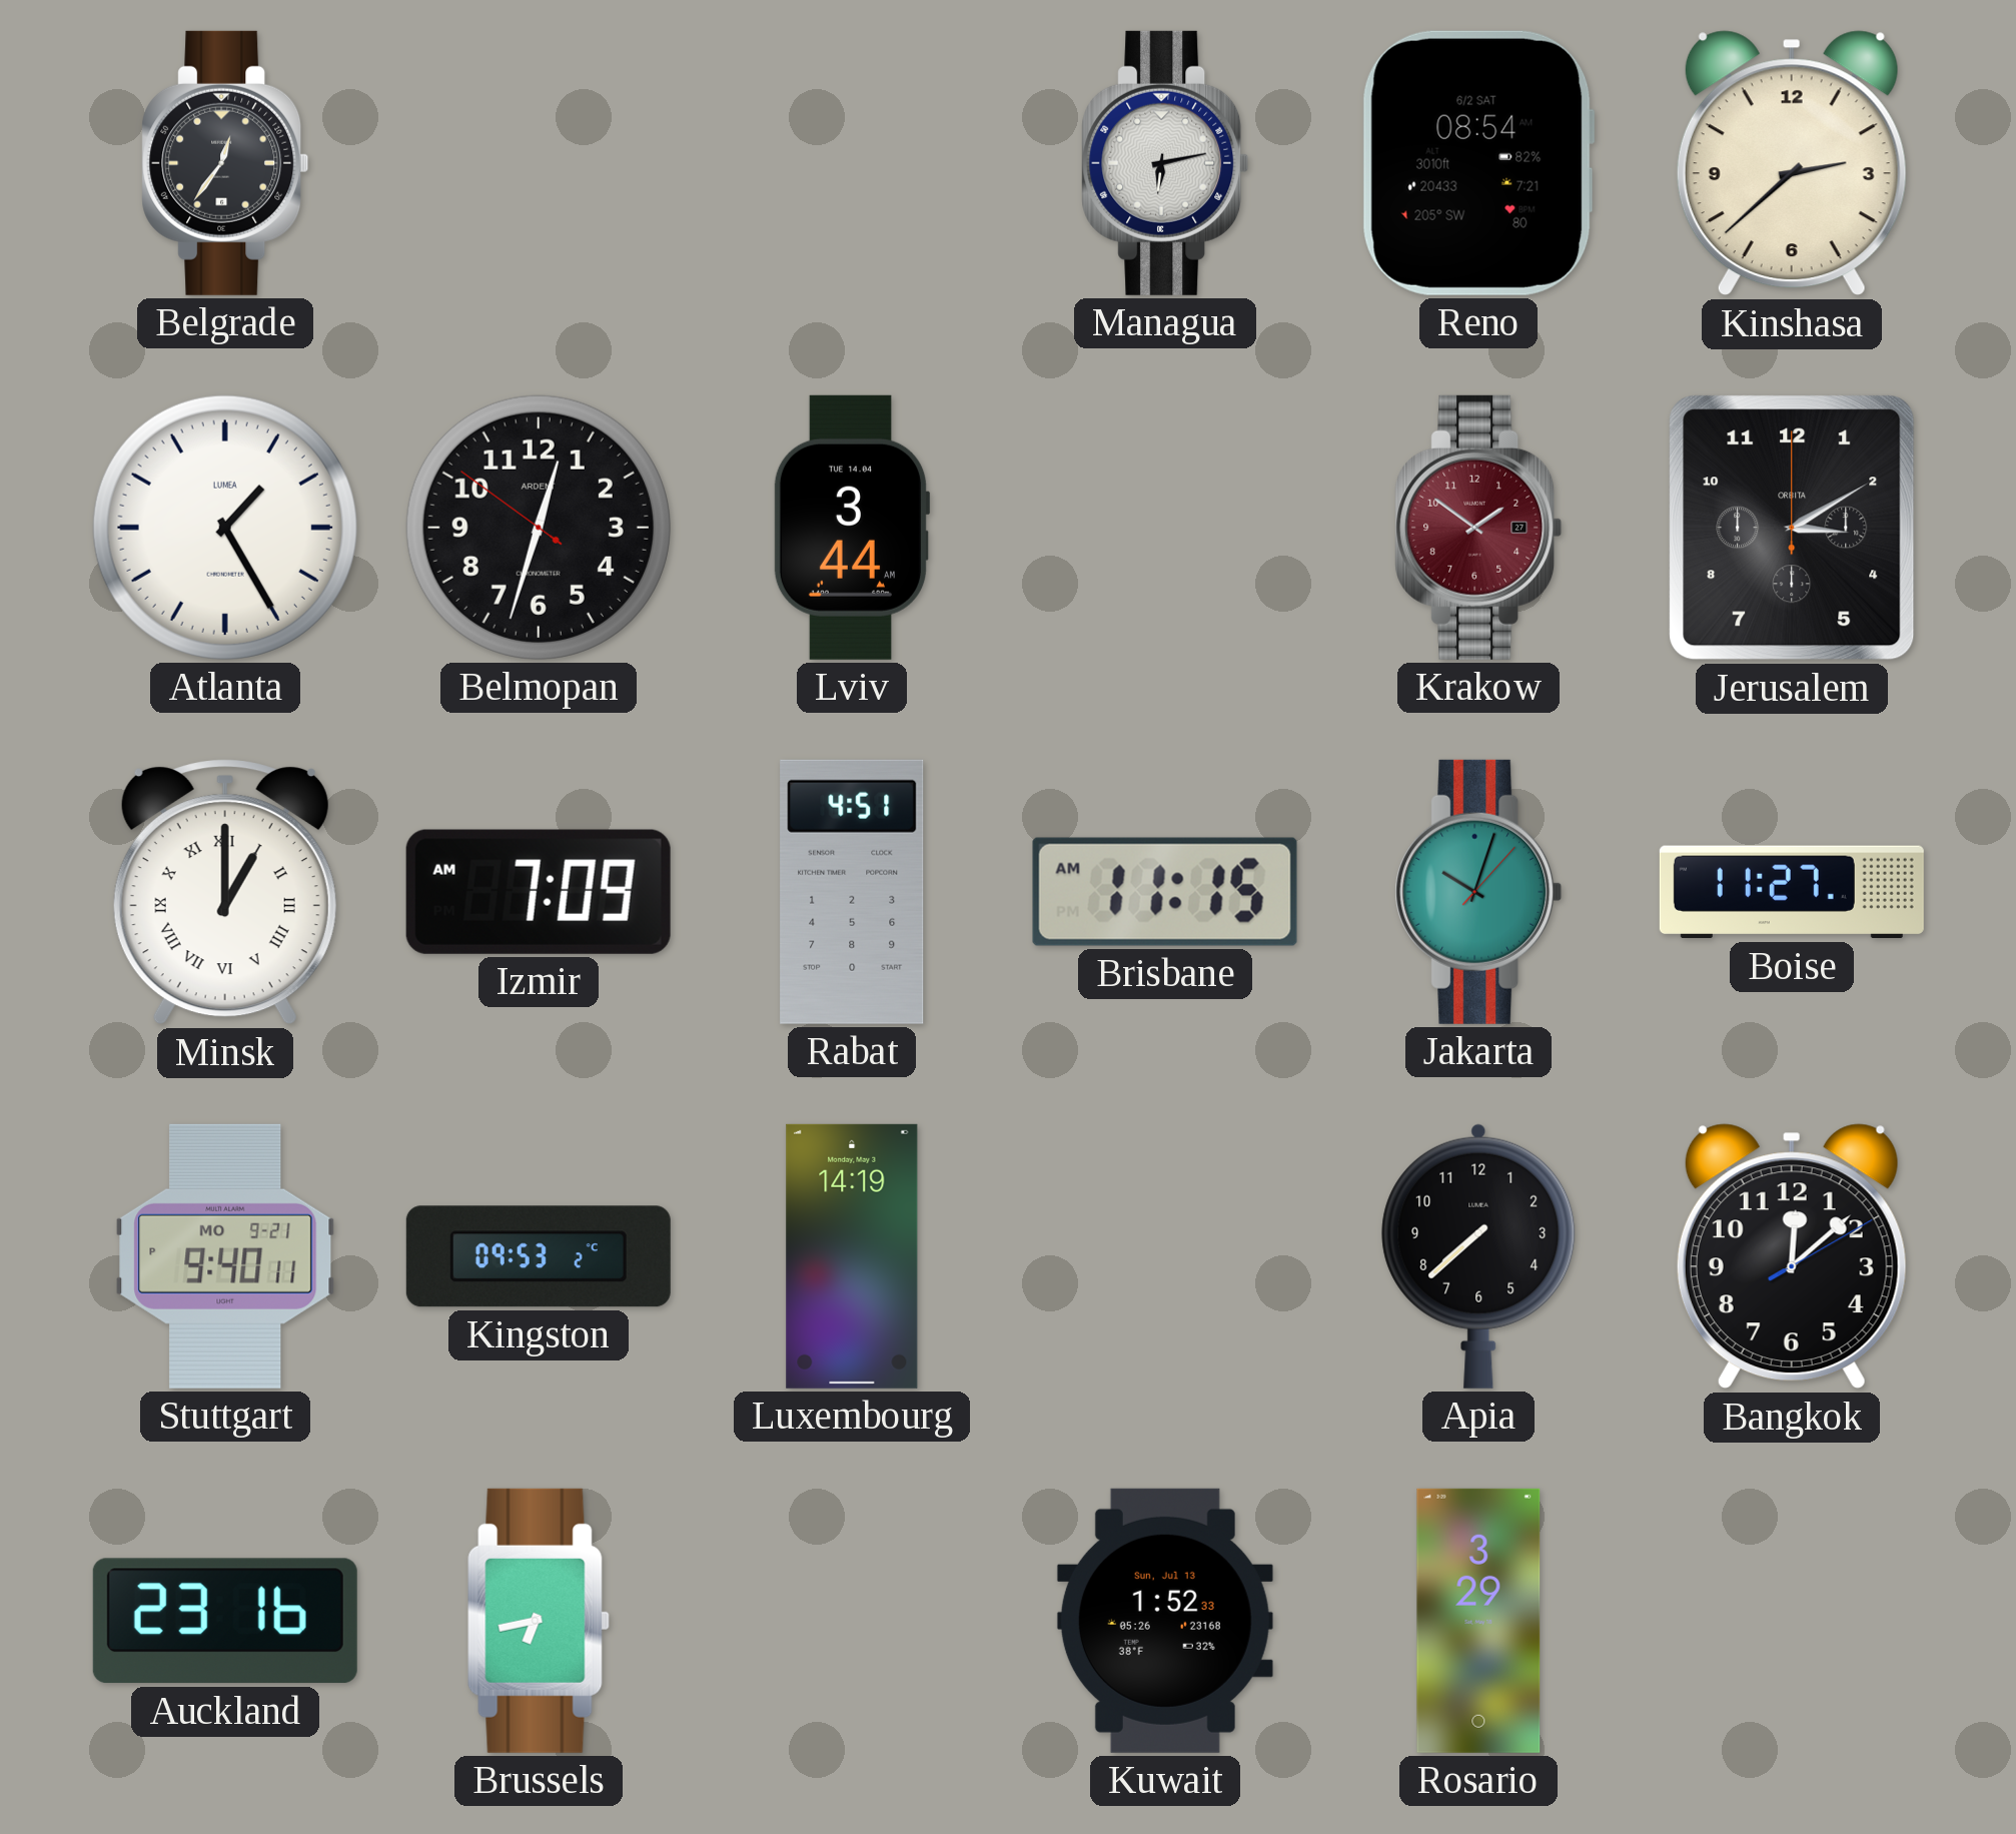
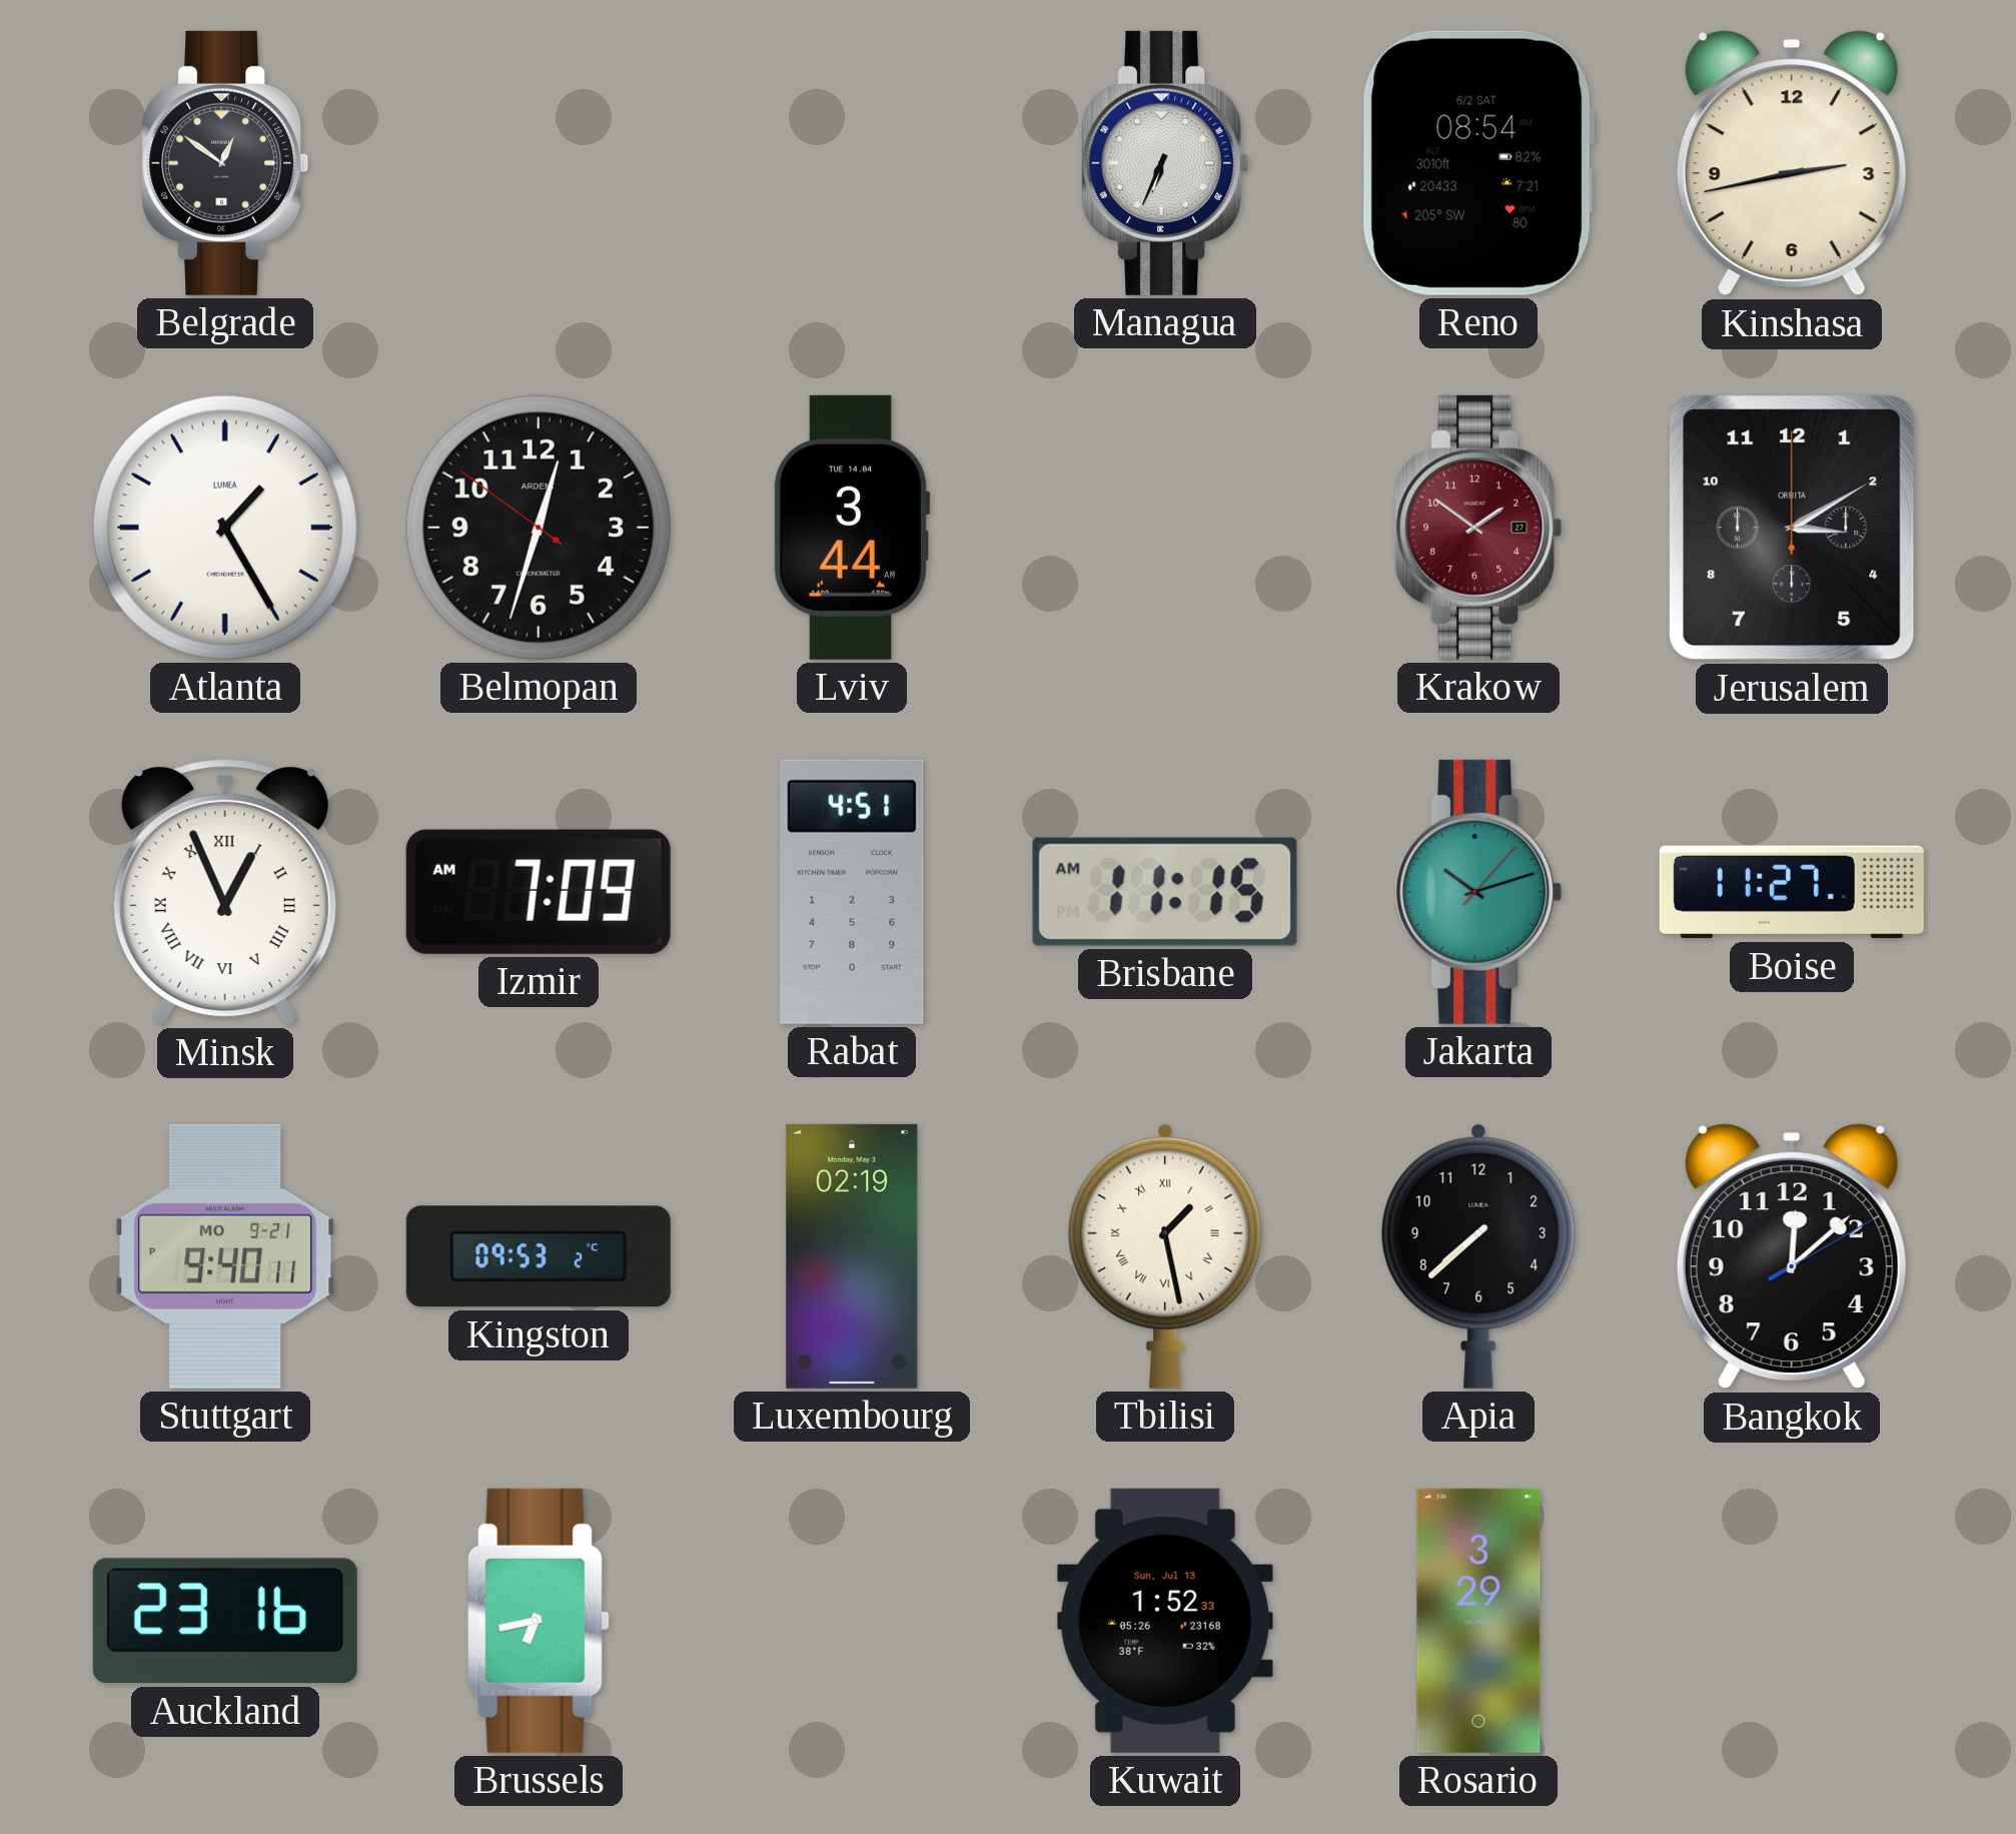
Belgrade: 12:36 -> 12:51
Managua: 6:13 -> 6:34
Kinshasa: 2:38 -> 2:43
Minsk: 1:00 -> 12:56
Jakarta: 10:03 -> 10:12
Luxembourg: 14:19 -> 02:19
Tbilisi: none -> 1:28
